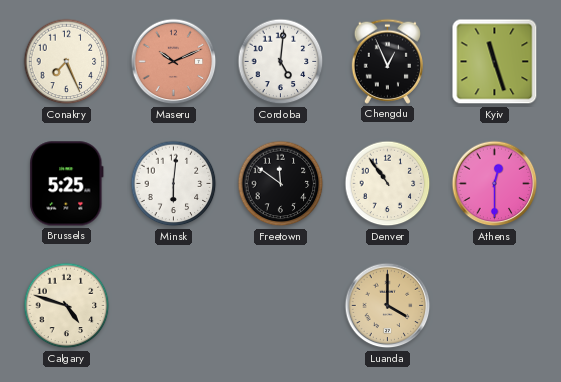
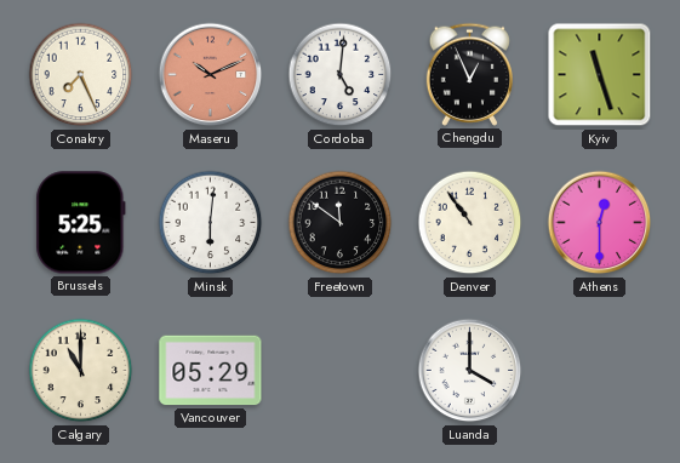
Calgary: 4:48 -> 11:00
Vancouver: none -> 05:29
Luanda dial: champagne -> white
